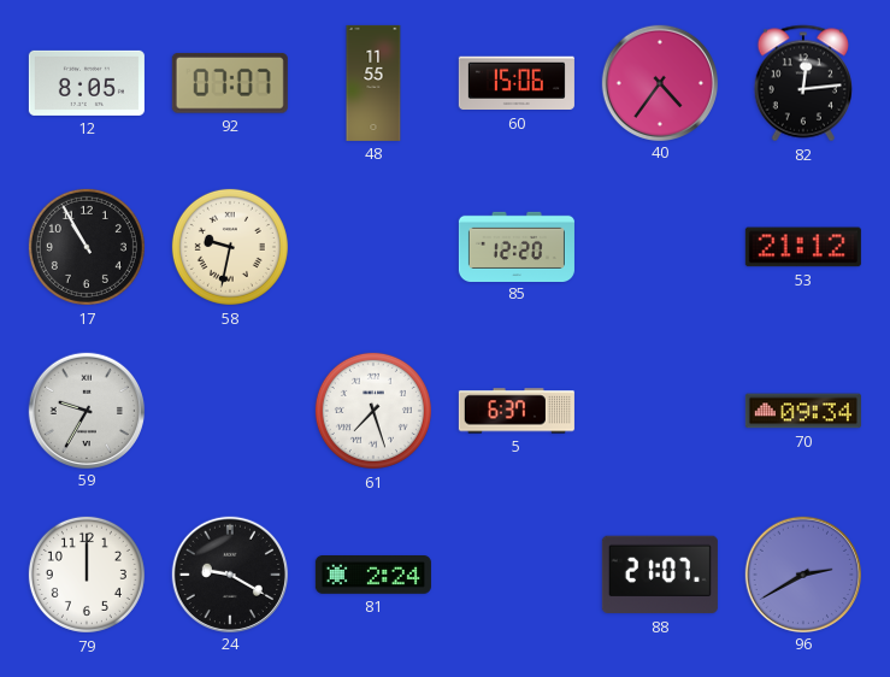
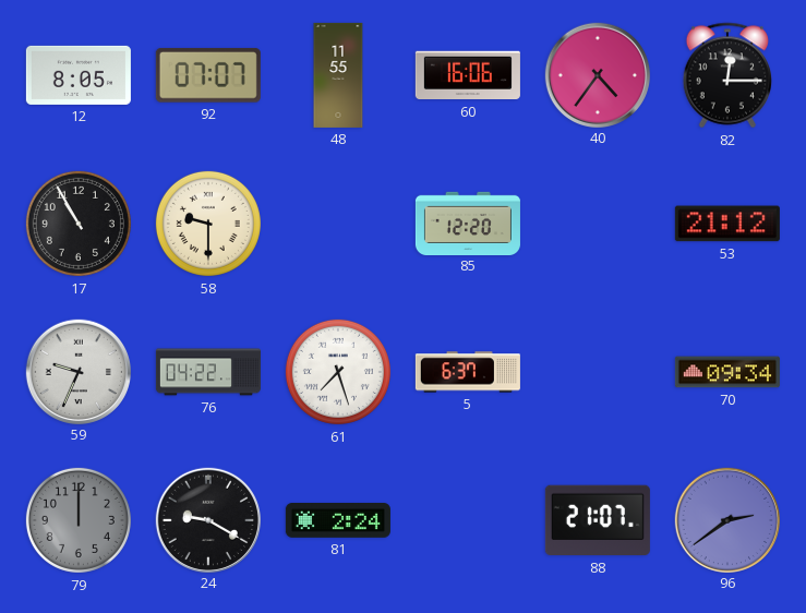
60: 15:06 -> 16:06
82: 12:14 -> 12:15
58: 9:32 -> 9:30
59: 9:35 -> 9:34
76: none -> 04:22
79 dial: white -> grey
96: 2:40 -> 2:39
